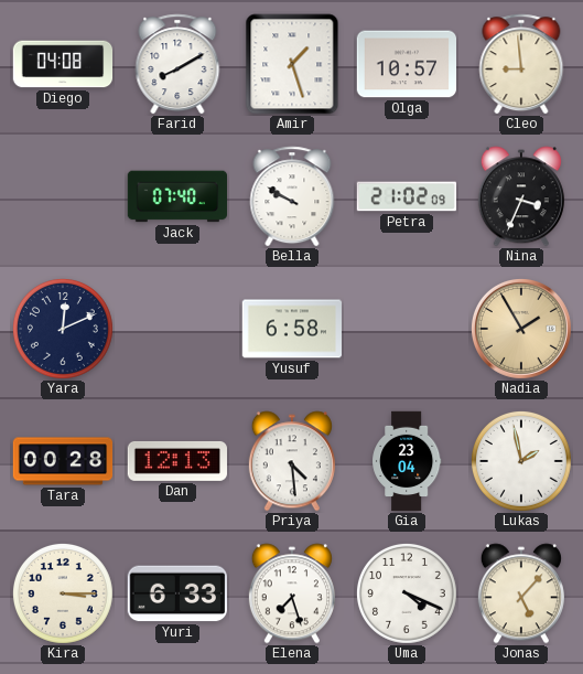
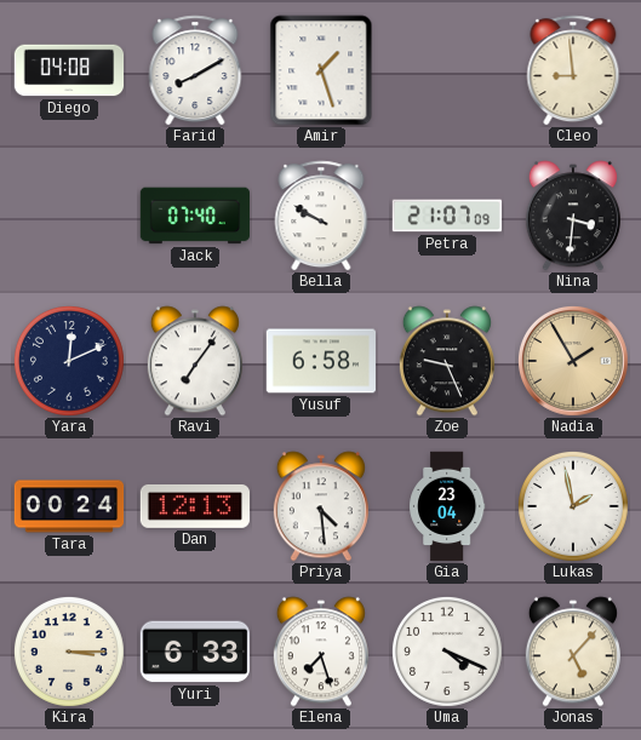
Olga: 10:57 -> none
Petra: 21:02 -> 21:07
Nina: 3:34 -> 3:31
Ravi: none -> 7:06
Zoe: none -> 9:26
Tara: 00:28 -> 00:24
